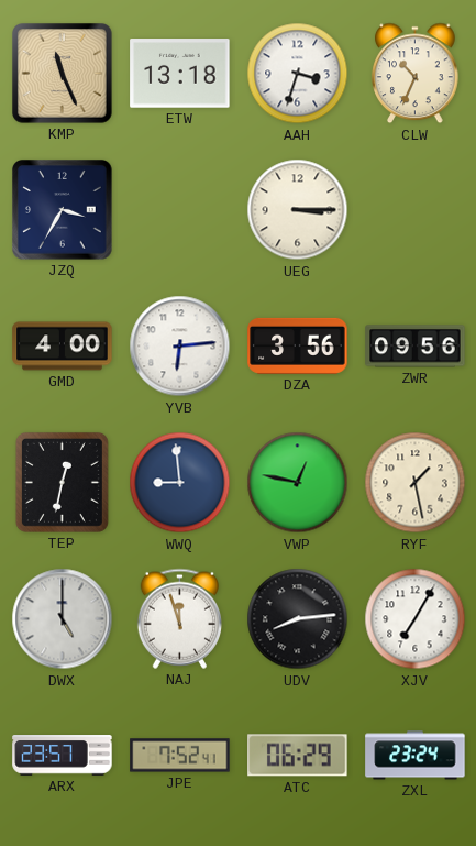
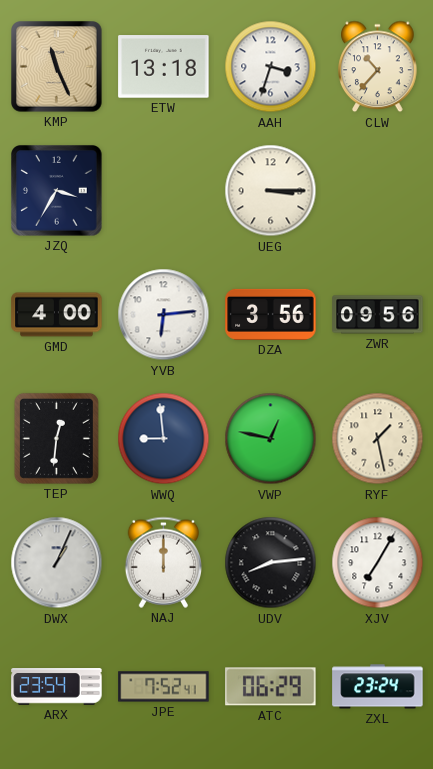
CLW: 10:34 -> 10:37
TEP: 12:32 -> 12:31
DWX: 5:00 -> 1:04
NAJ: 11:57 -> 12:00
ARX: 23:57 -> 23:54
